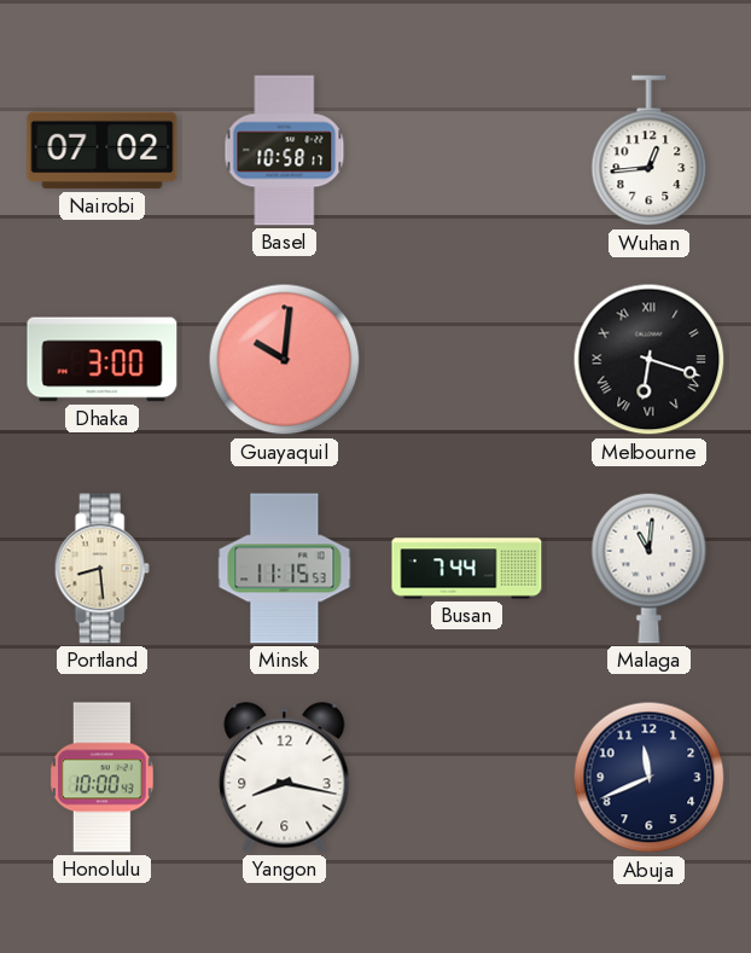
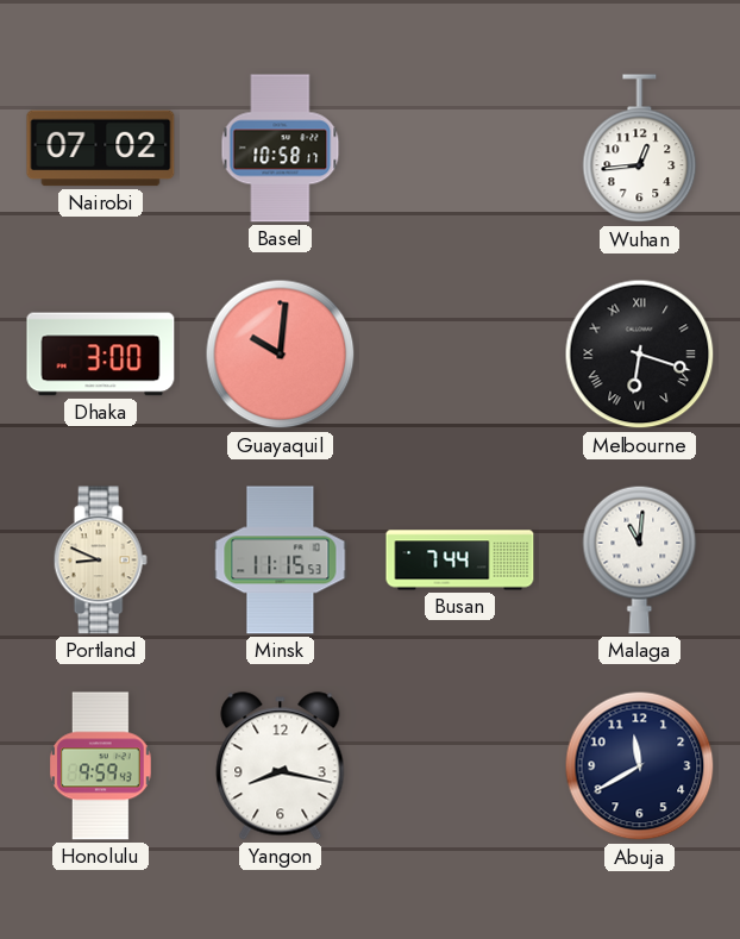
Portland: 8:29 -> 8:49
Honolulu: 10:00 -> 9:59
Abuja: 11:41 -> 11:40
